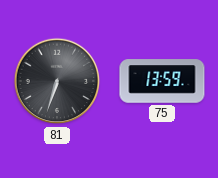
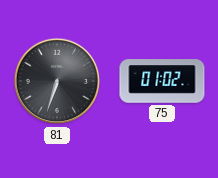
75: 13:59 -> 01:02
